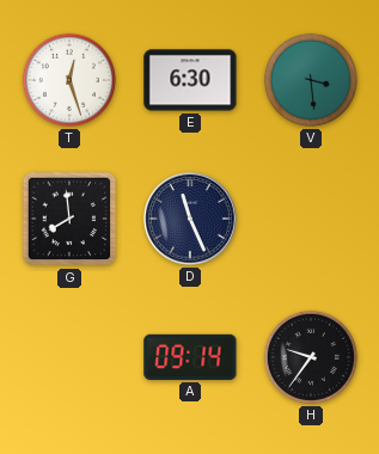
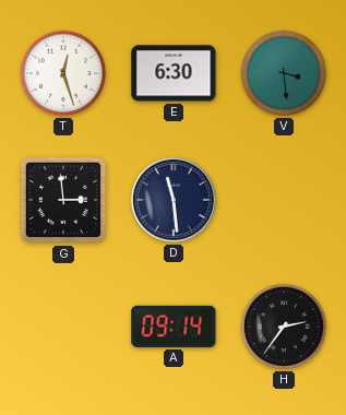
G: 7:59 -> 2:59
D: 11:26 -> 11:29
H: 9:36 -> 2:36
